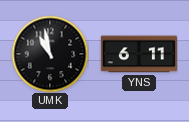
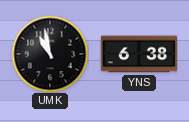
YNS: 6:11 -> 6:38
